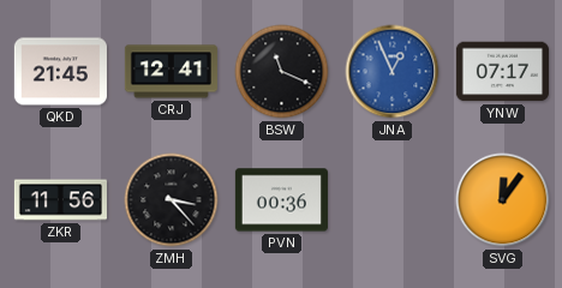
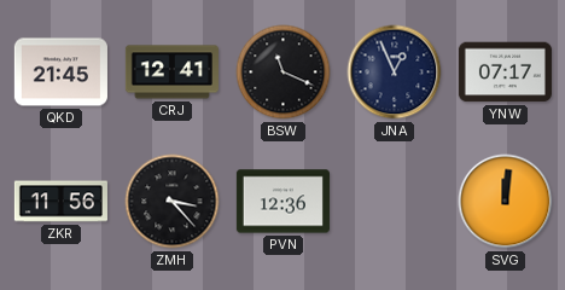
JNA dial: blue -> navy
PVN: 00:36 -> 12:36
SVG: 12:06 -> 12:01
